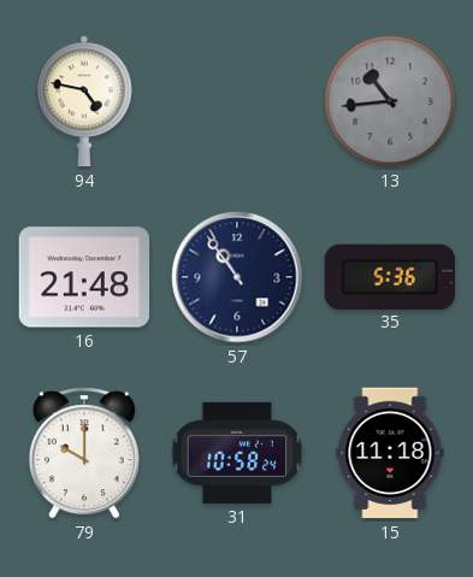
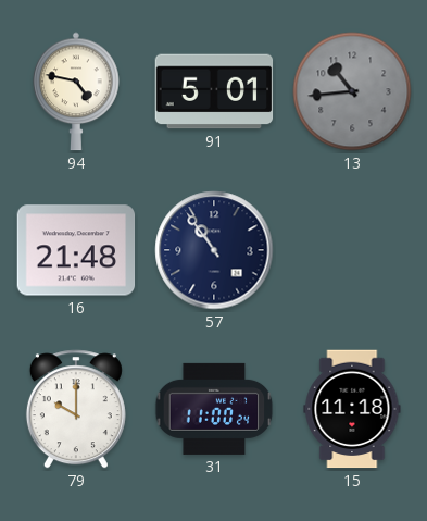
91: none -> 5:01
35: 5:36 -> none
31: 10:58 -> 11:00
